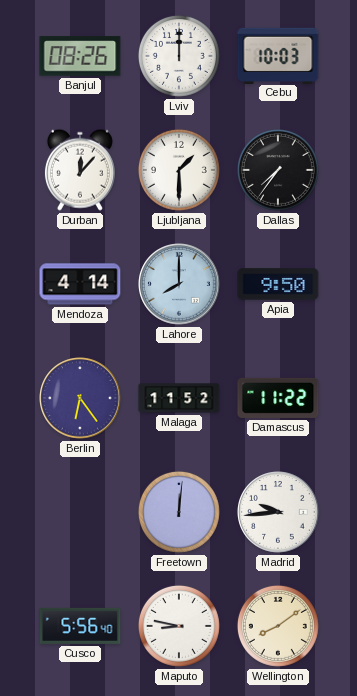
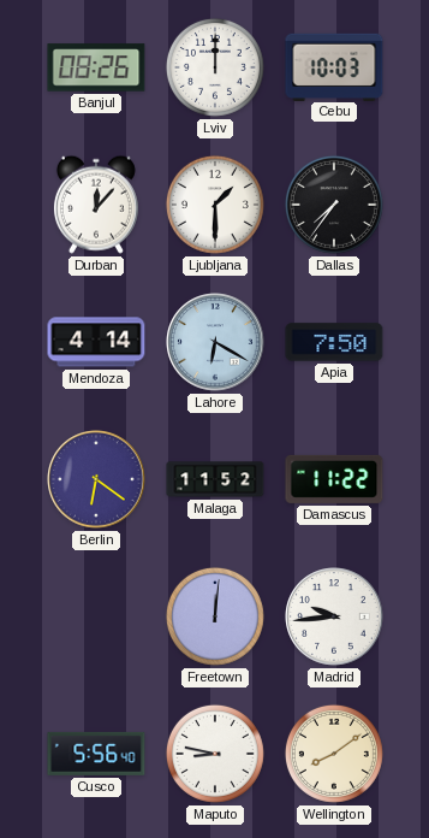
Lahore: 8:00 -> 6:20
Apia: 9:50 -> 7:50
Berlin: 6:24 -> 6:21
